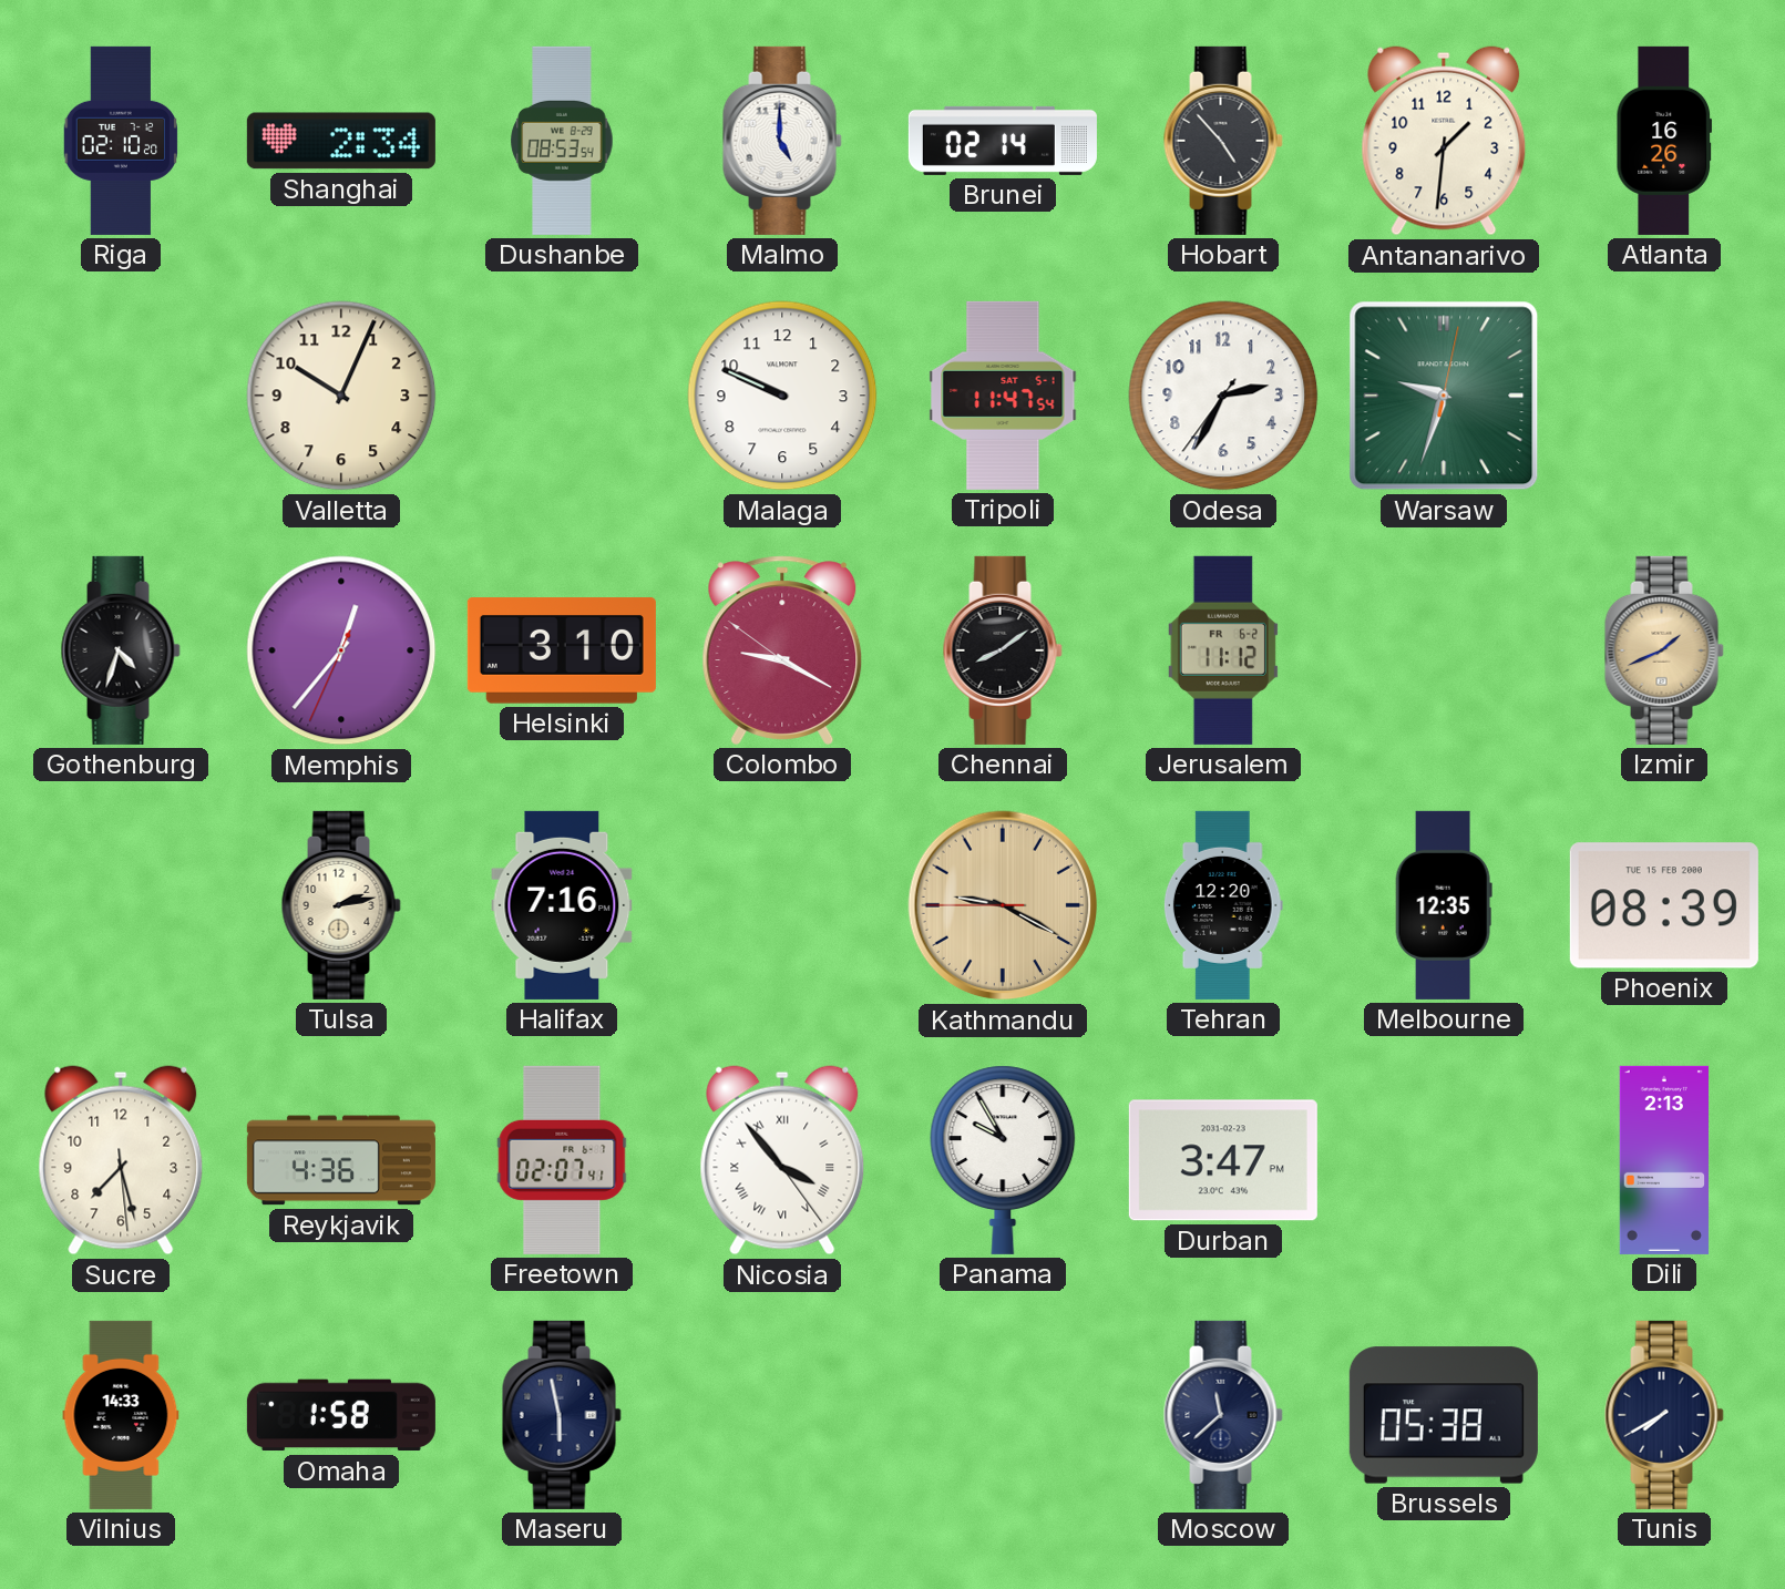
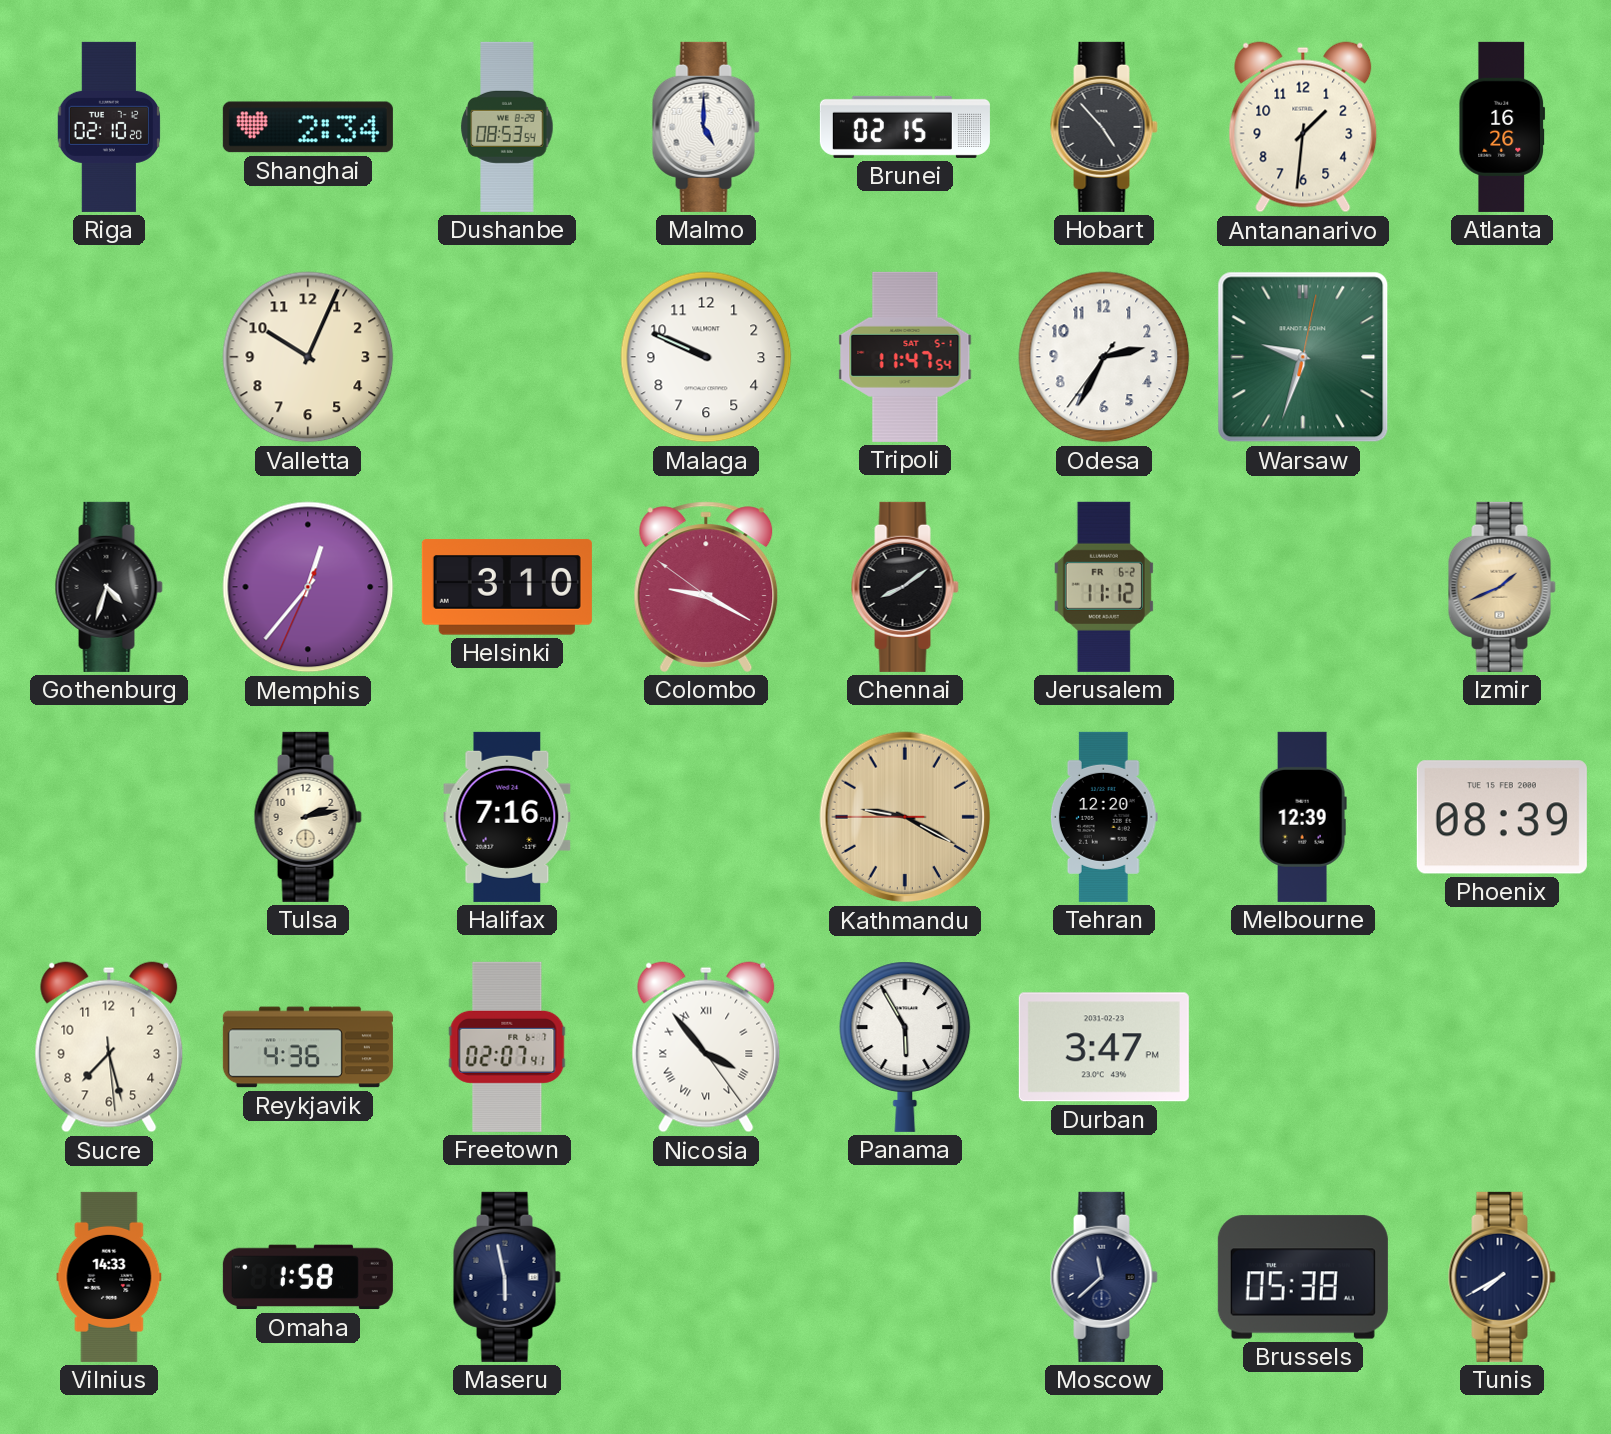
Brunei: 02:14 -> 02:15
Melbourne: 12:35 -> 12:39
Panama: 9:55 -> 5:55
Dili: 2:13 -> none
